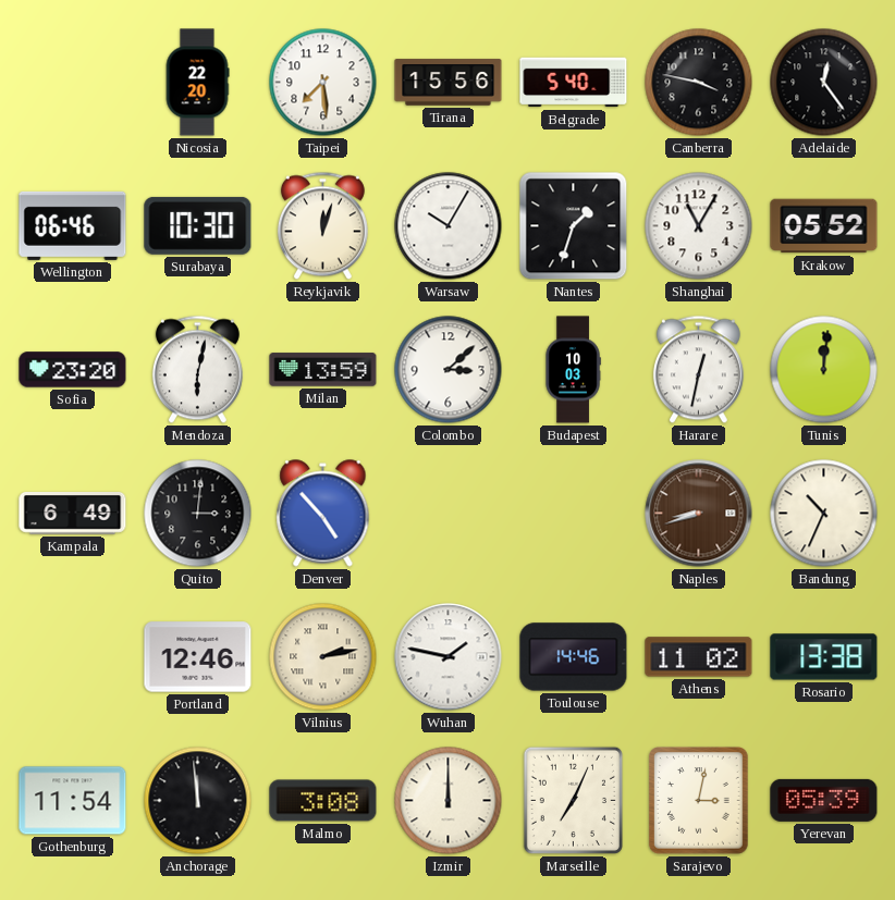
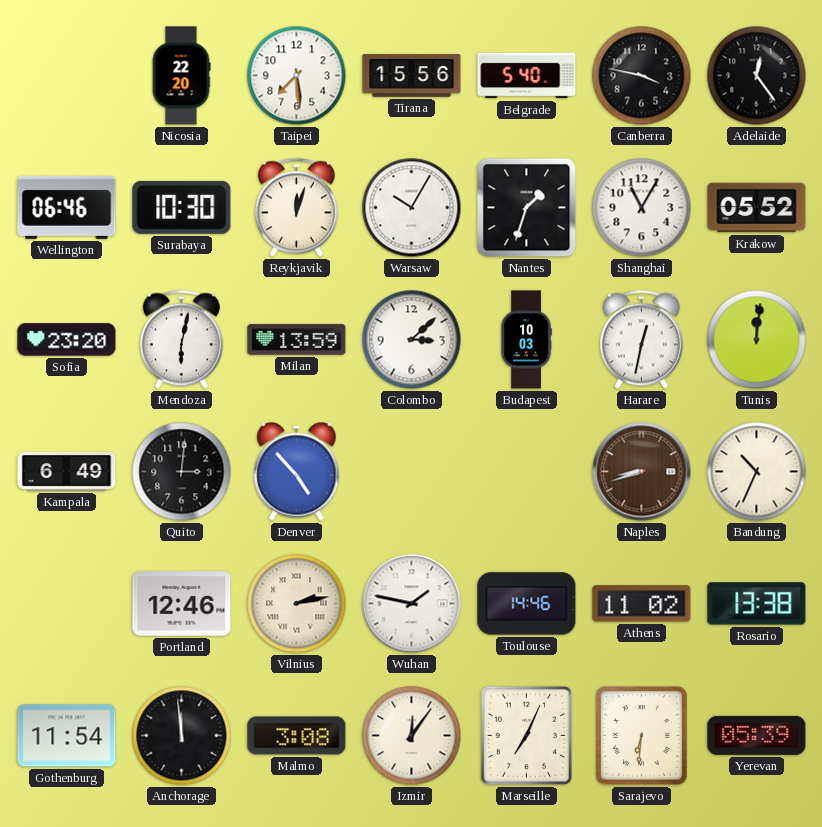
Izmir: 12:00 -> 12:06
Sarajevo: 3:02 -> 6:31
